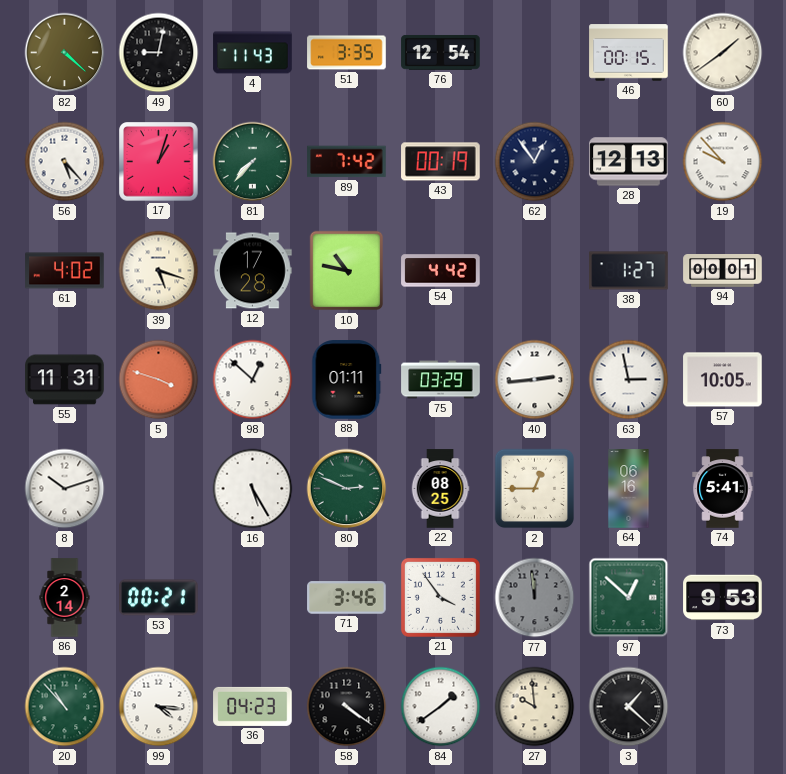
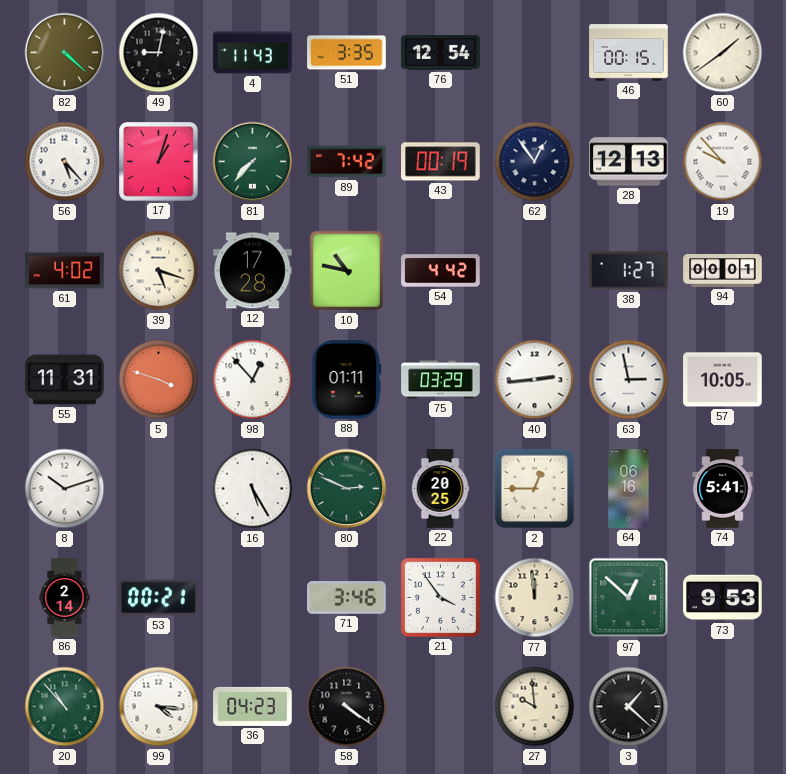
98: 12:52 -> 12:53
22: 08:25 -> 20:25
77 dial: grey -> cream
84: 1:39 -> none
